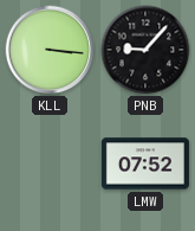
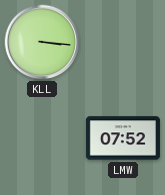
PNB: 9:07 -> none
